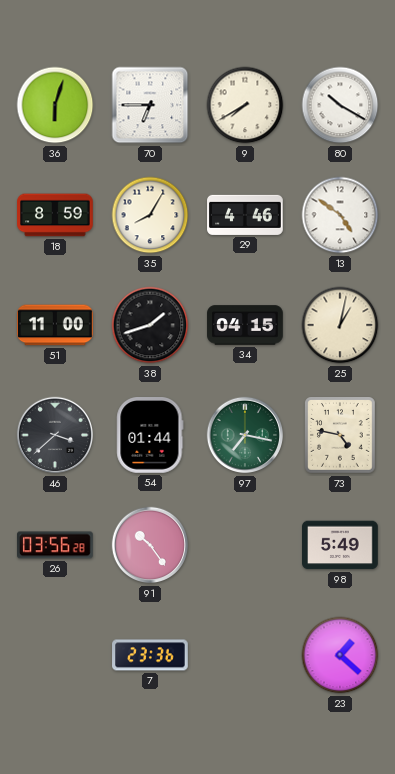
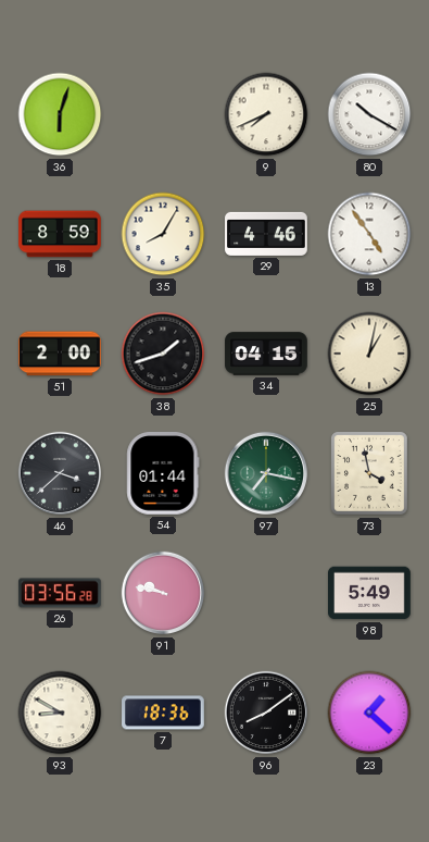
70: 6:45 -> none
9: 7:40 -> 7:41
13: 4:51 -> 4:54
51: 11:00 -> 2:00
73: 4:47 -> 3:58
91: 10:24 -> 9:47
93: none -> 8:50
7: 23:36 -> 18:36
96: none -> 8:09
